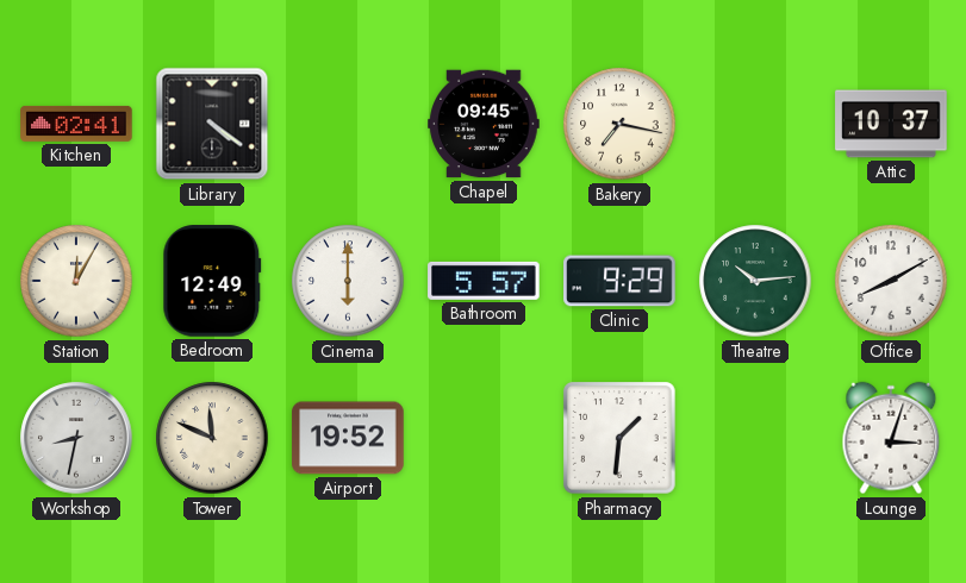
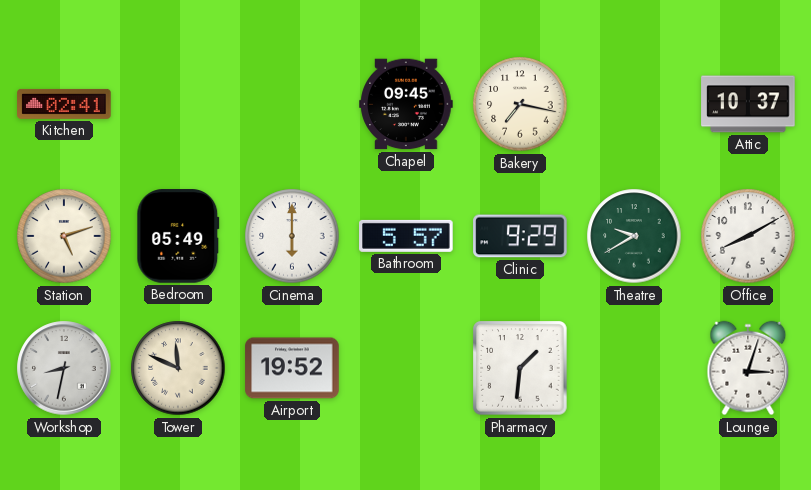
Library: 4:21 -> none
Station: 12:05 -> 5:12
Bedroom: 12:49 -> 05:49
Theatre: 10:14 -> 9:40
